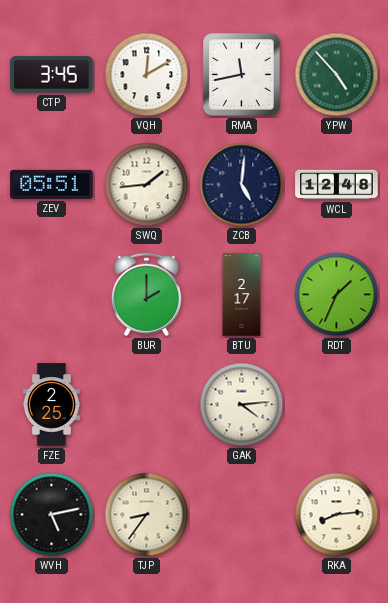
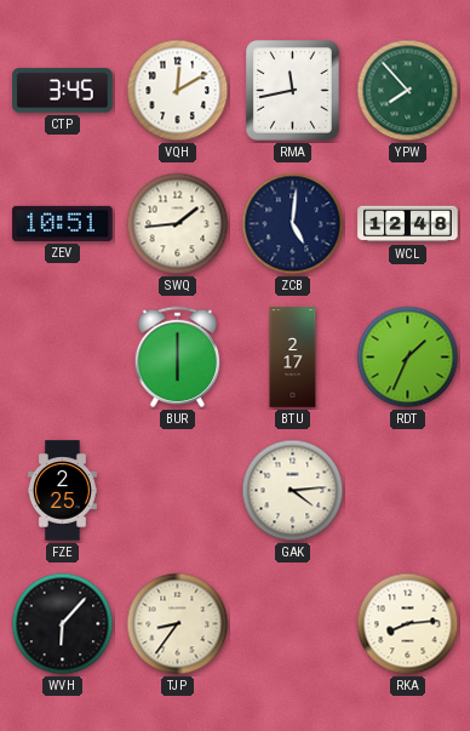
YPW: 4:53 -> 7:53
ZEV: 05:51 -> 10:51
BUR: 2:00 -> 6:00
WVH: 5:13 -> 6:07
